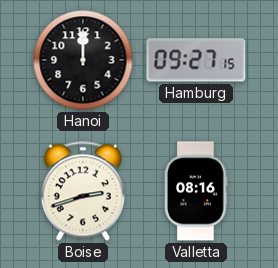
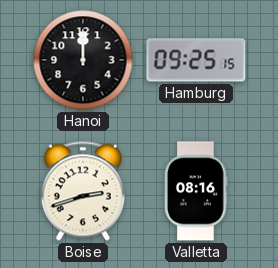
Hamburg: 09:27 -> 09:25
